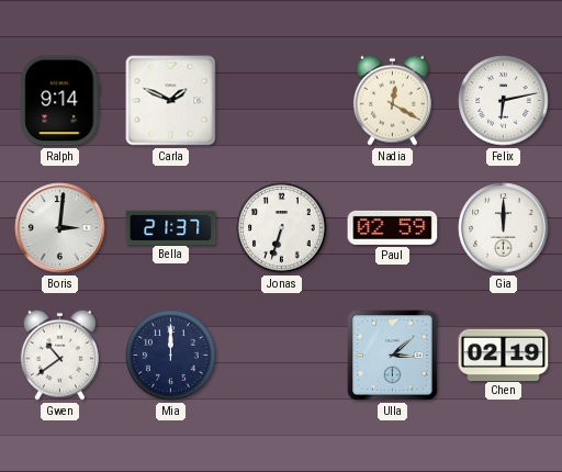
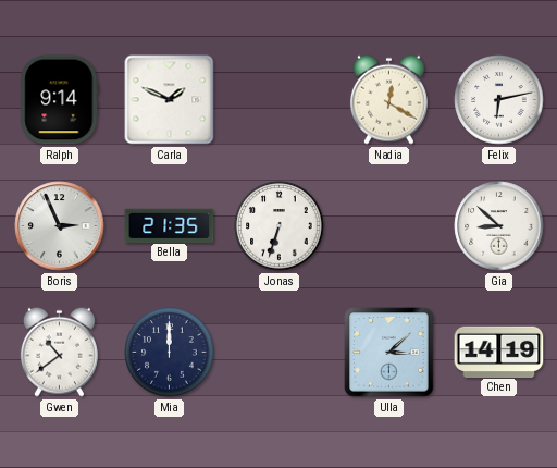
Boris: 3:01 -> 2:56
Bella: 21:37 -> 21:35
Paul: 02:59 -> none
Gia: 12:00 -> 8:52
Chen: 02:19 -> 14:19
